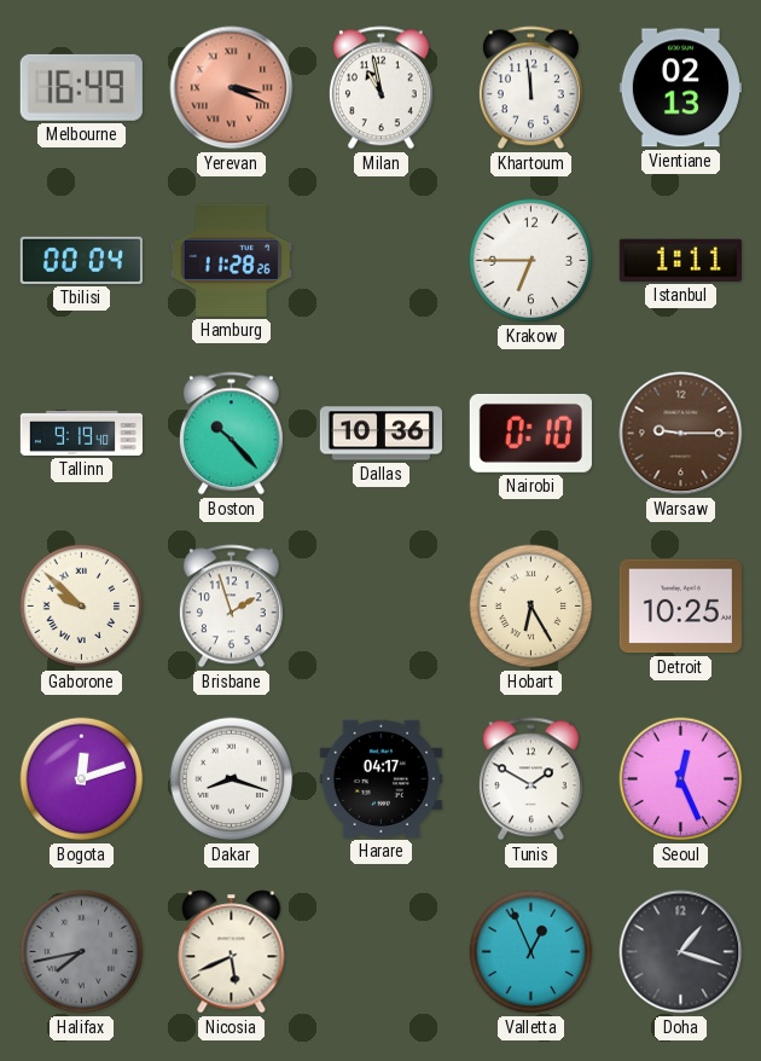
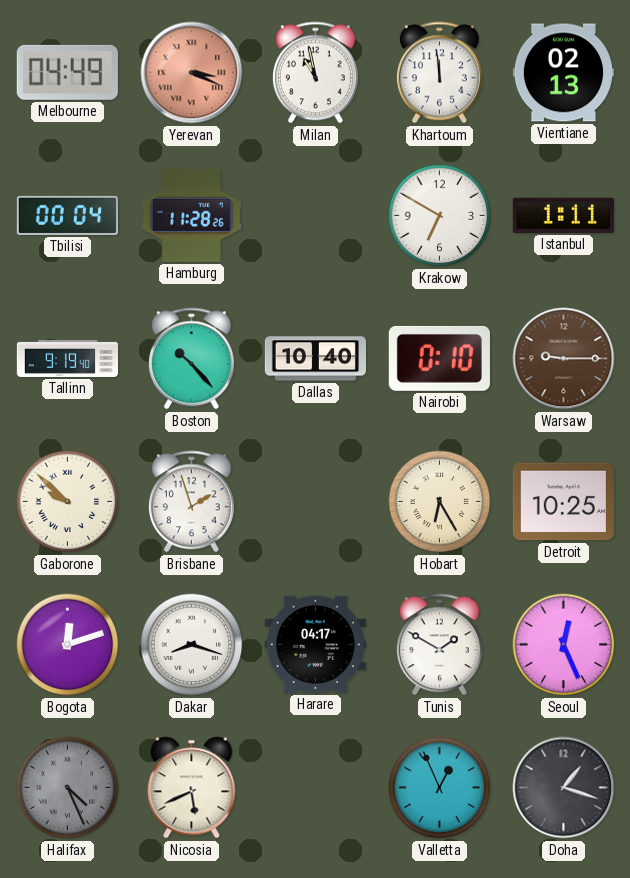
Melbourne: 16:49 -> 04:49
Krakow: 6:45 -> 6:50
Dallas: 10:36 -> 10:40
Halifax: 7:43 -> 4:26
